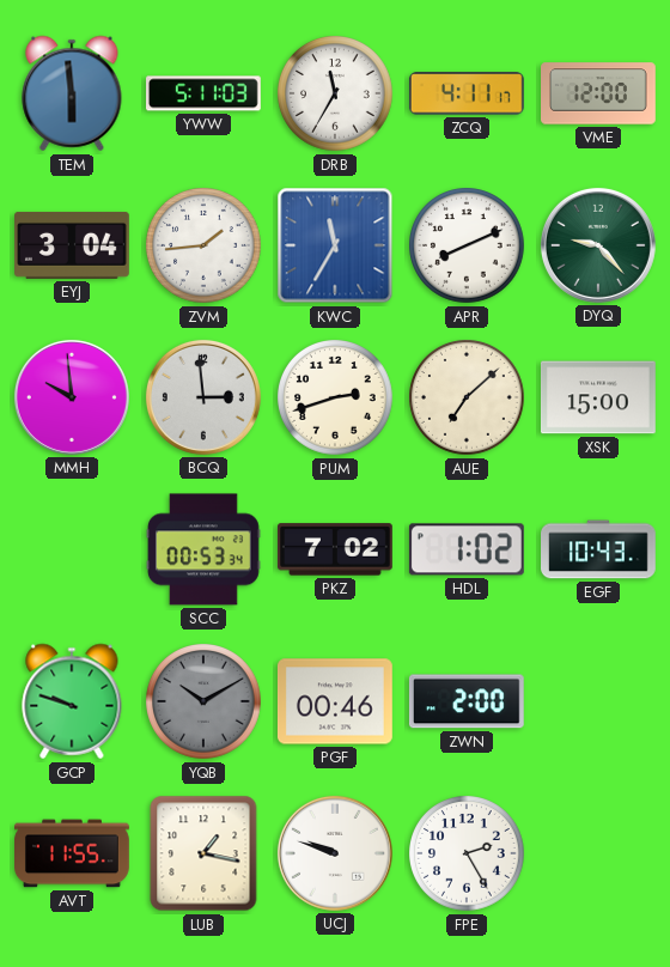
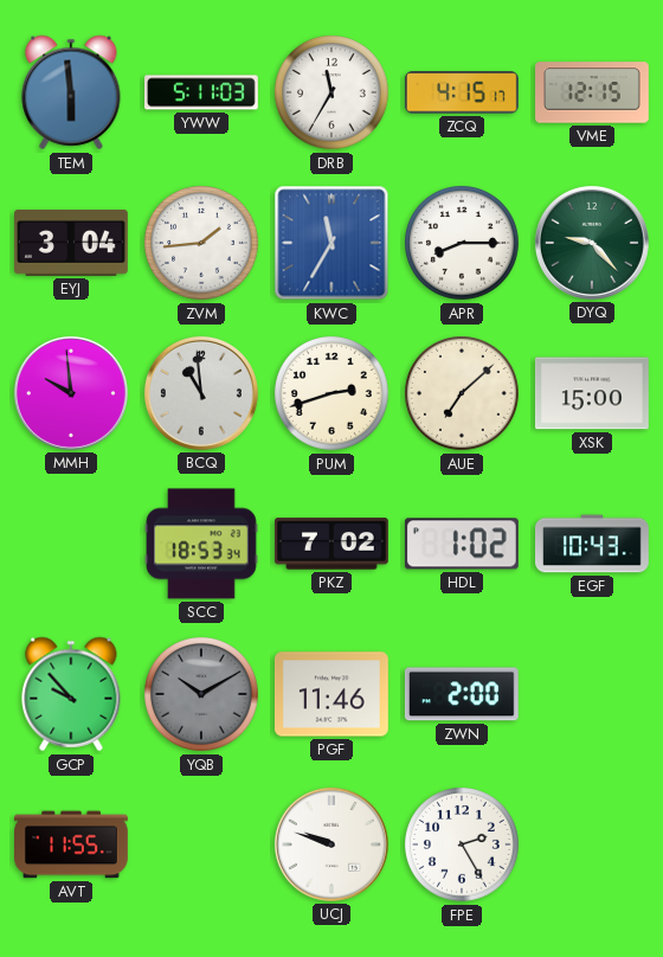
ZCQ: 4:11 -> 4:15
VME: 12:00 -> 12:15
APR: 8:11 -> 8:15
BCQ: 2:59 -> 10:59
SCC: 00:53 -> 18:53
GCP: 9:48 -> 9:53
PGF: 00:46 -> 11:46
LUB: 1:17 -> none
